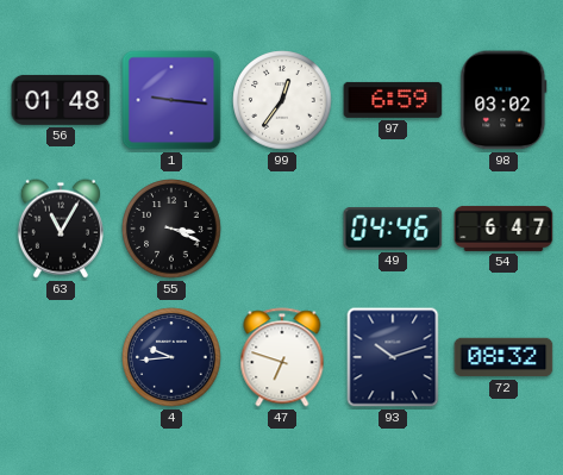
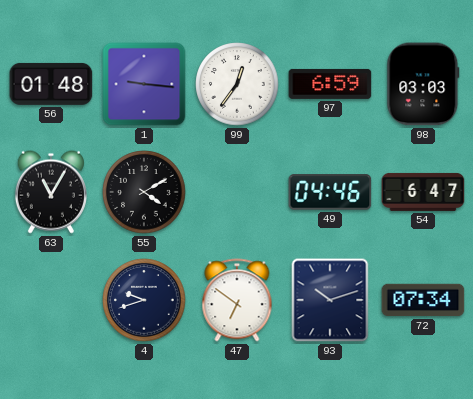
98: 03:02 -> 03:03
55: 3:19 -> 4:10
4: 9:44 -> 9:42
47: 6:48 -> 6:51
72: 08:32 -> 07:34
